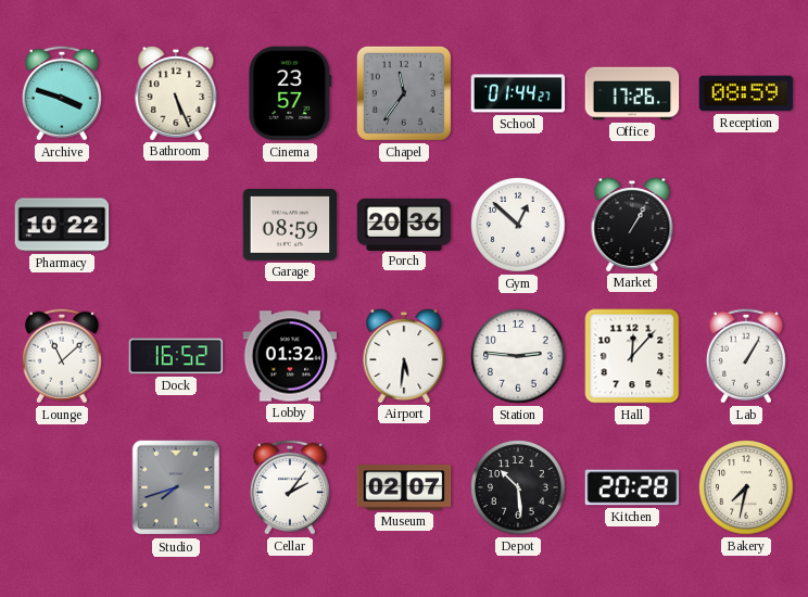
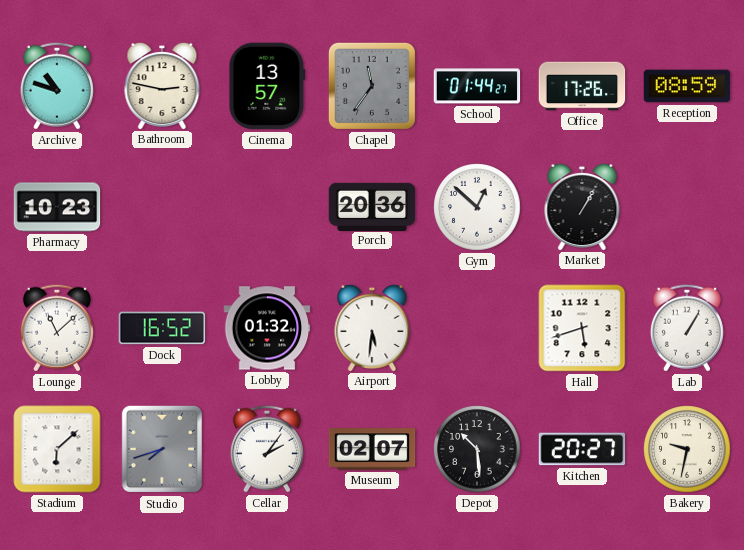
Archive: 3:48 -> 10:48
Bathroom: 5:26 -> 2:47
Cinema: 23:57 -> 13:57
Pharmacy: 10:22 -> 10:23
Garage: 08:59 -> none
Station: 2:46 -> none
Hall: 12:07 -> 5:42
Stadium: none -> 6:08
Kitchen: 20:28 -> 20:27
Bakery: 7:32 -> 9:32
